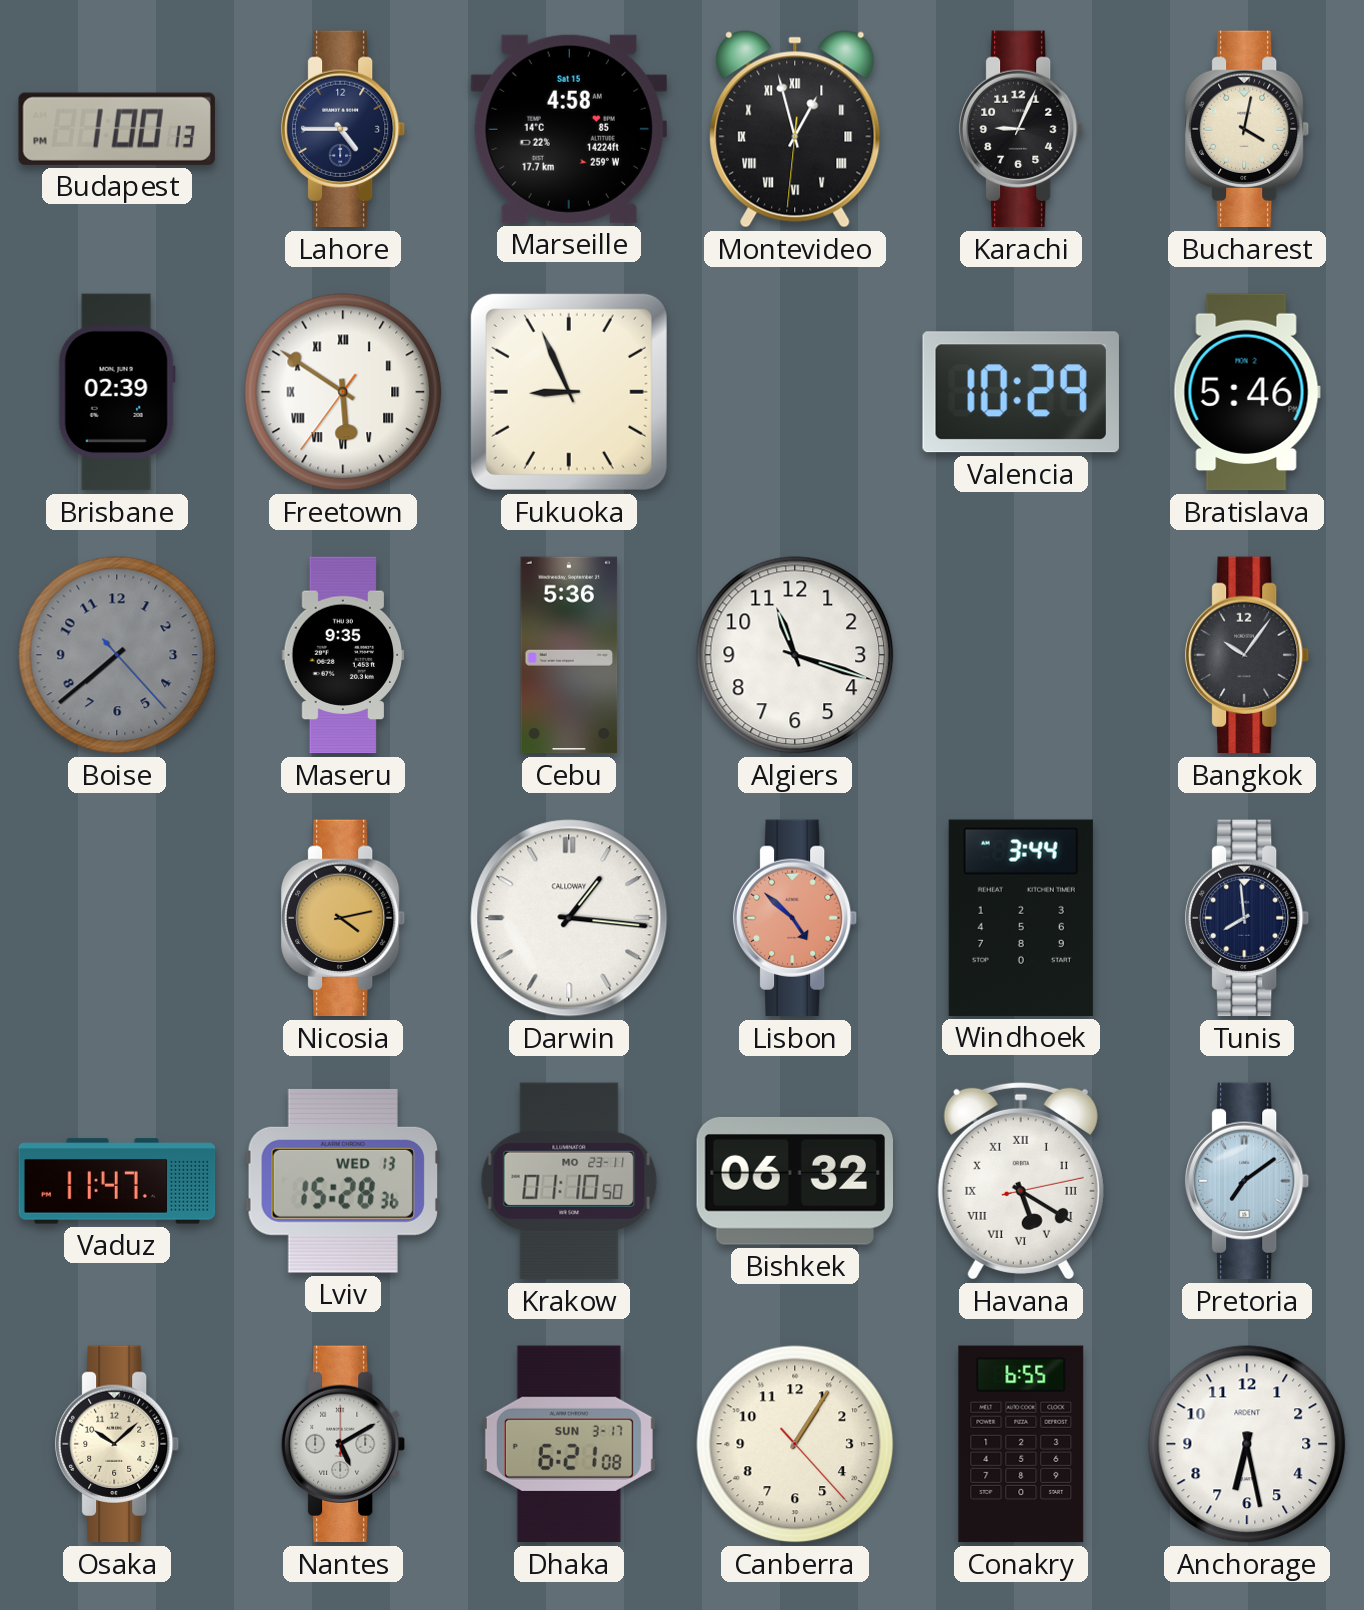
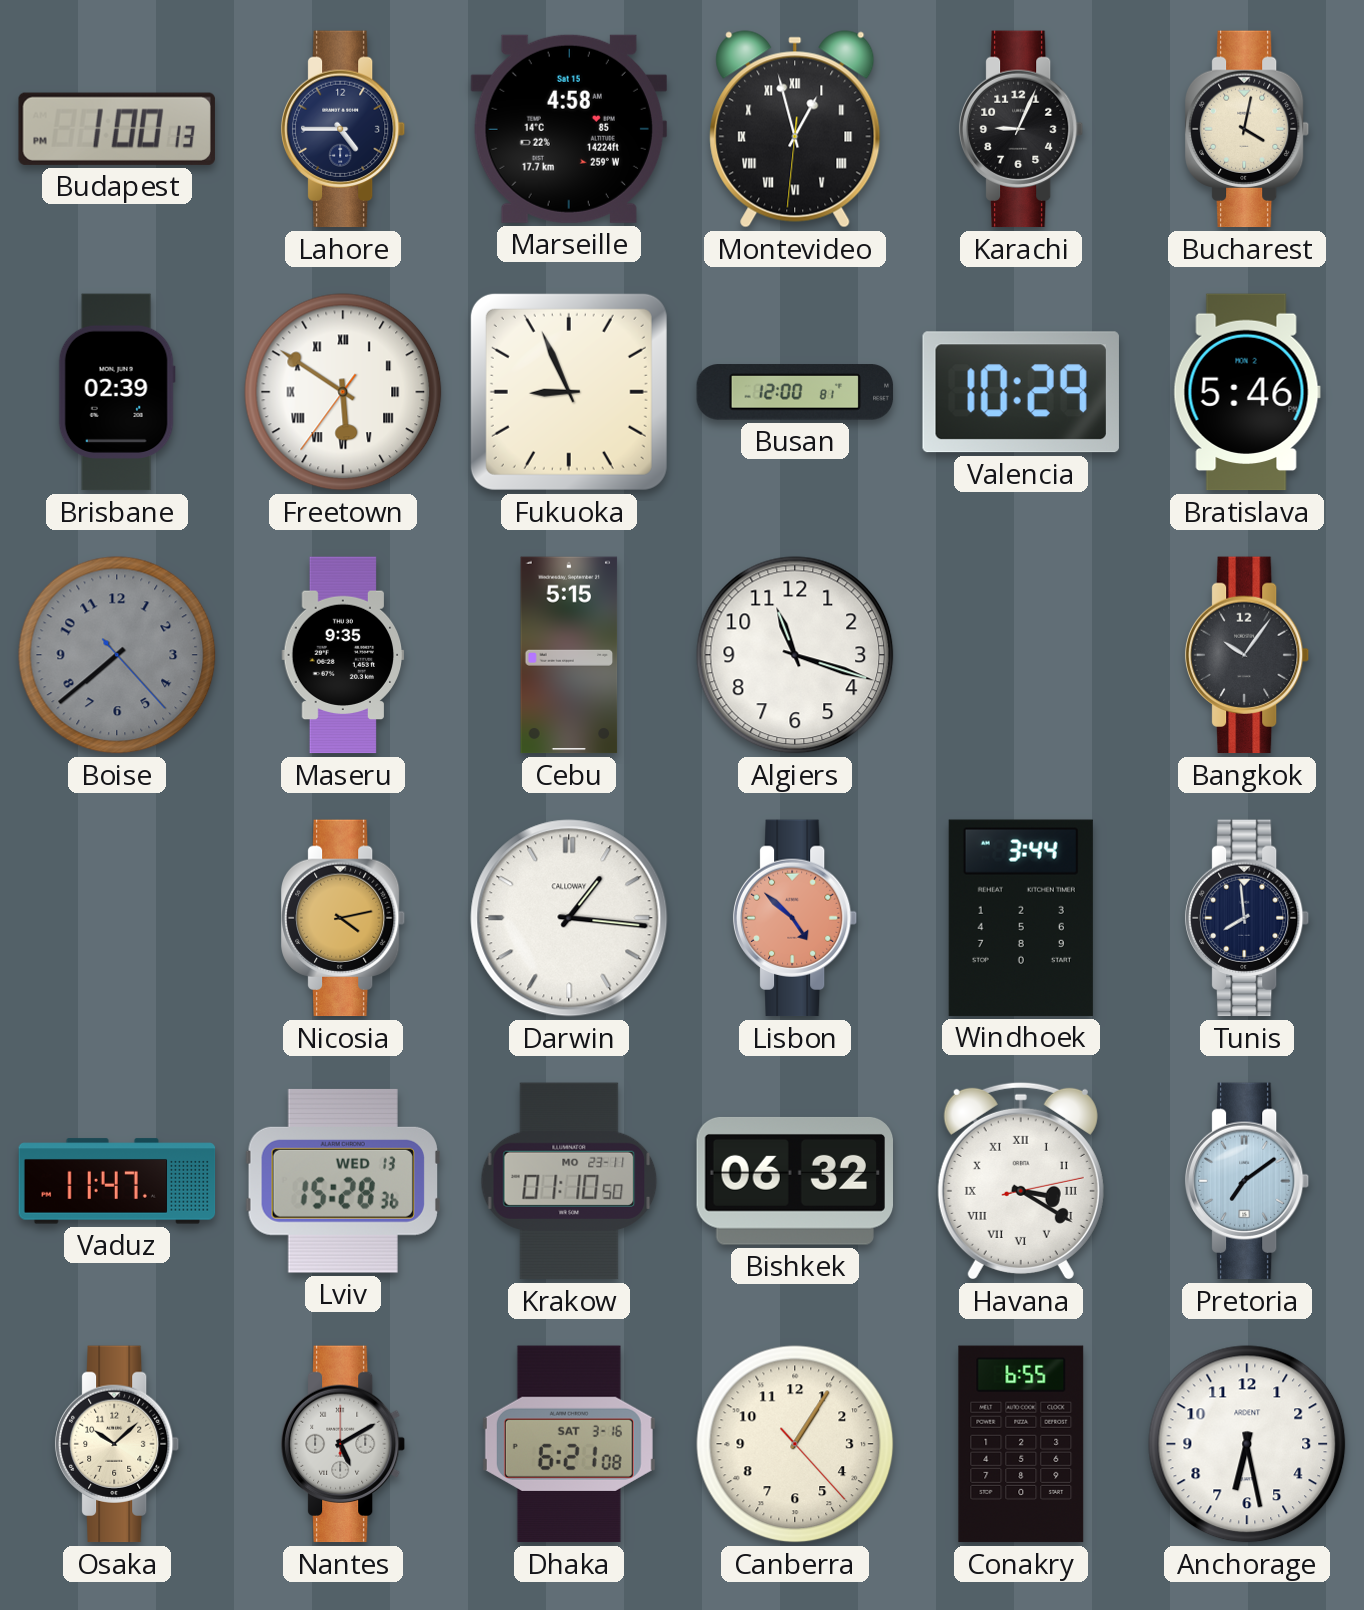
Busan: none -> 12:00
Cebu: 5:36 -> 5:15
Havana: 5:20 -> 3:20
Dhaka date: SUN 3-17 -> SAT 3-16
